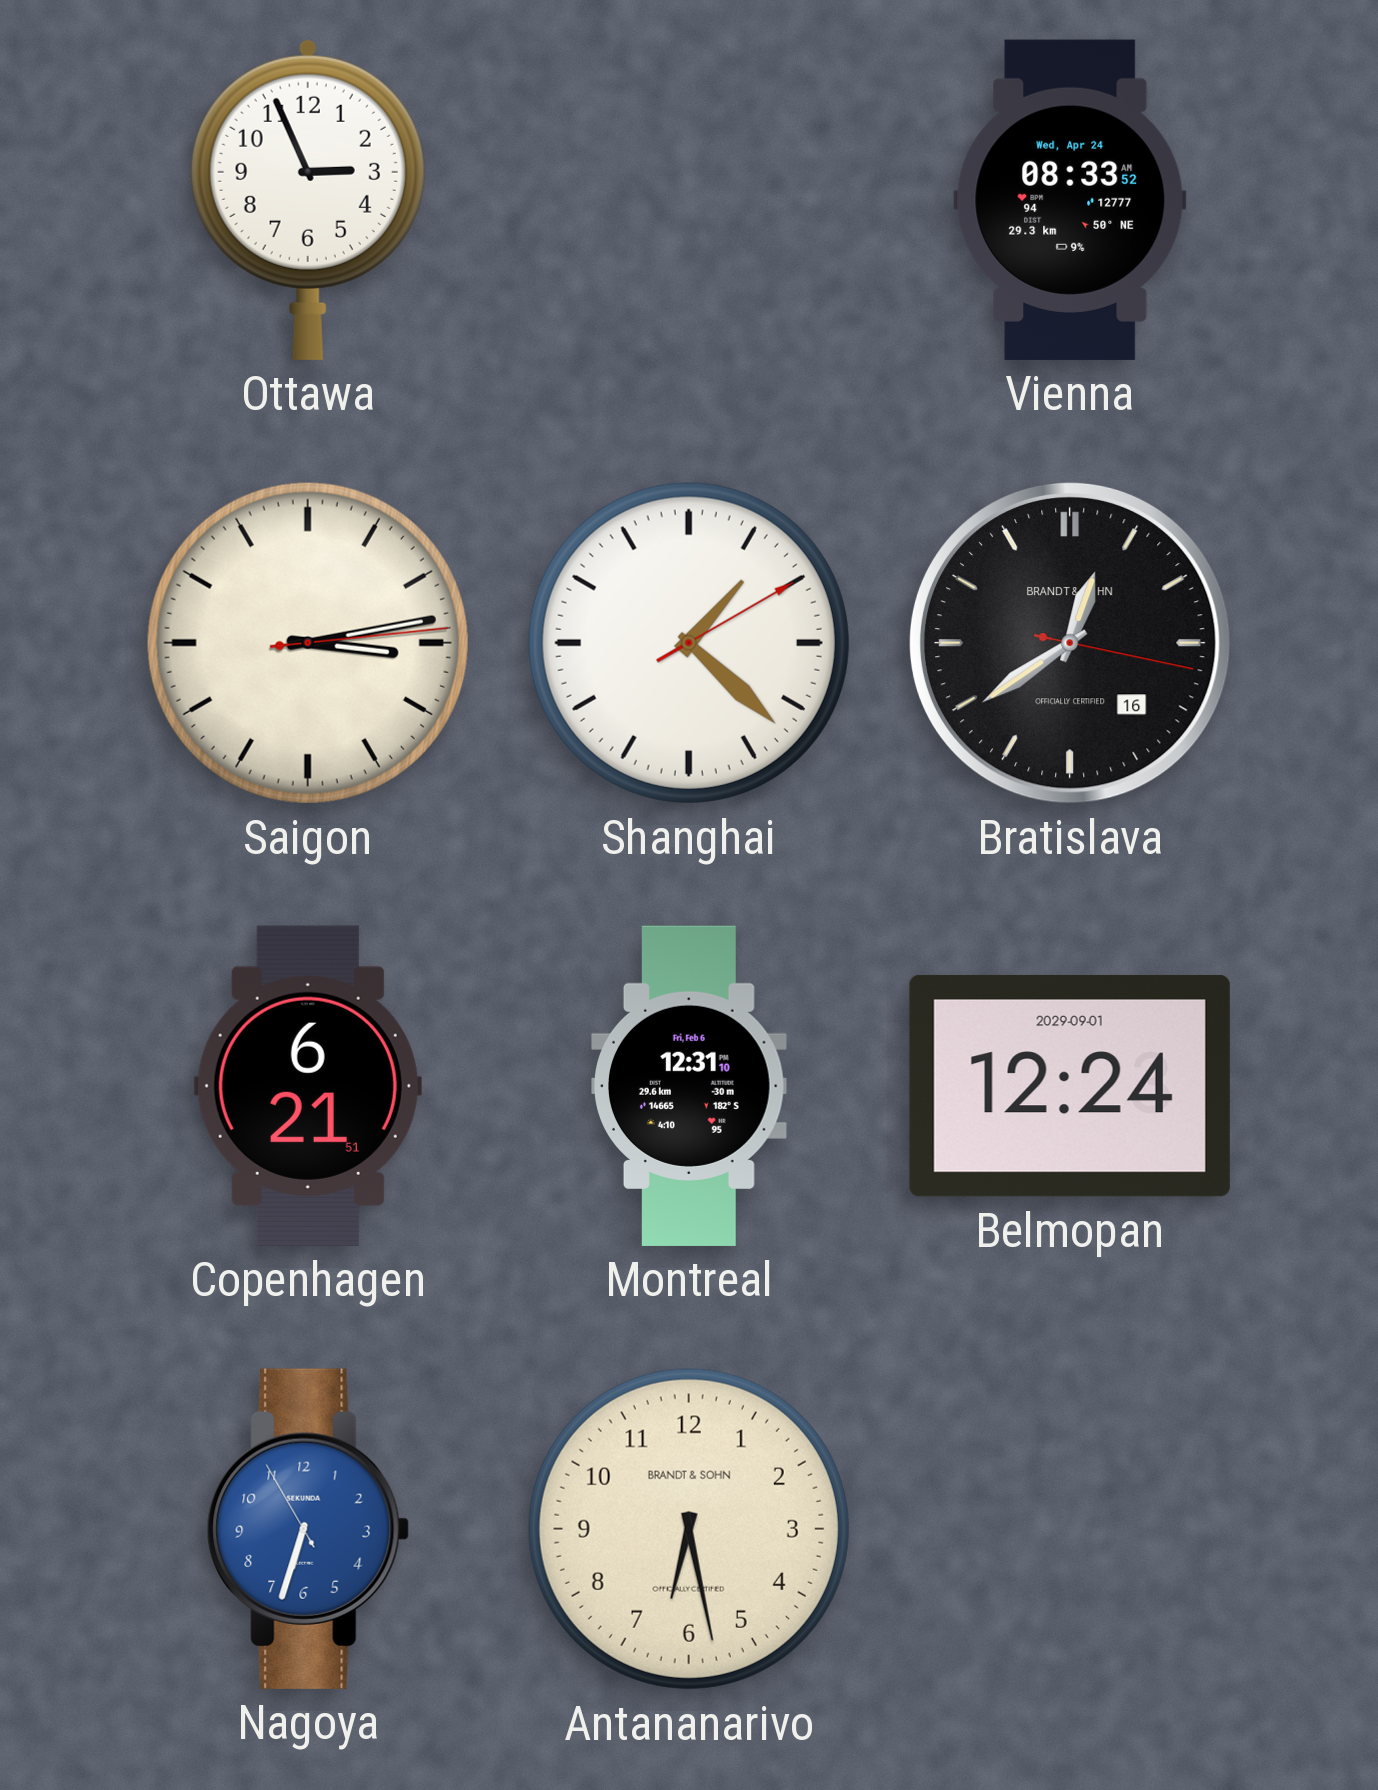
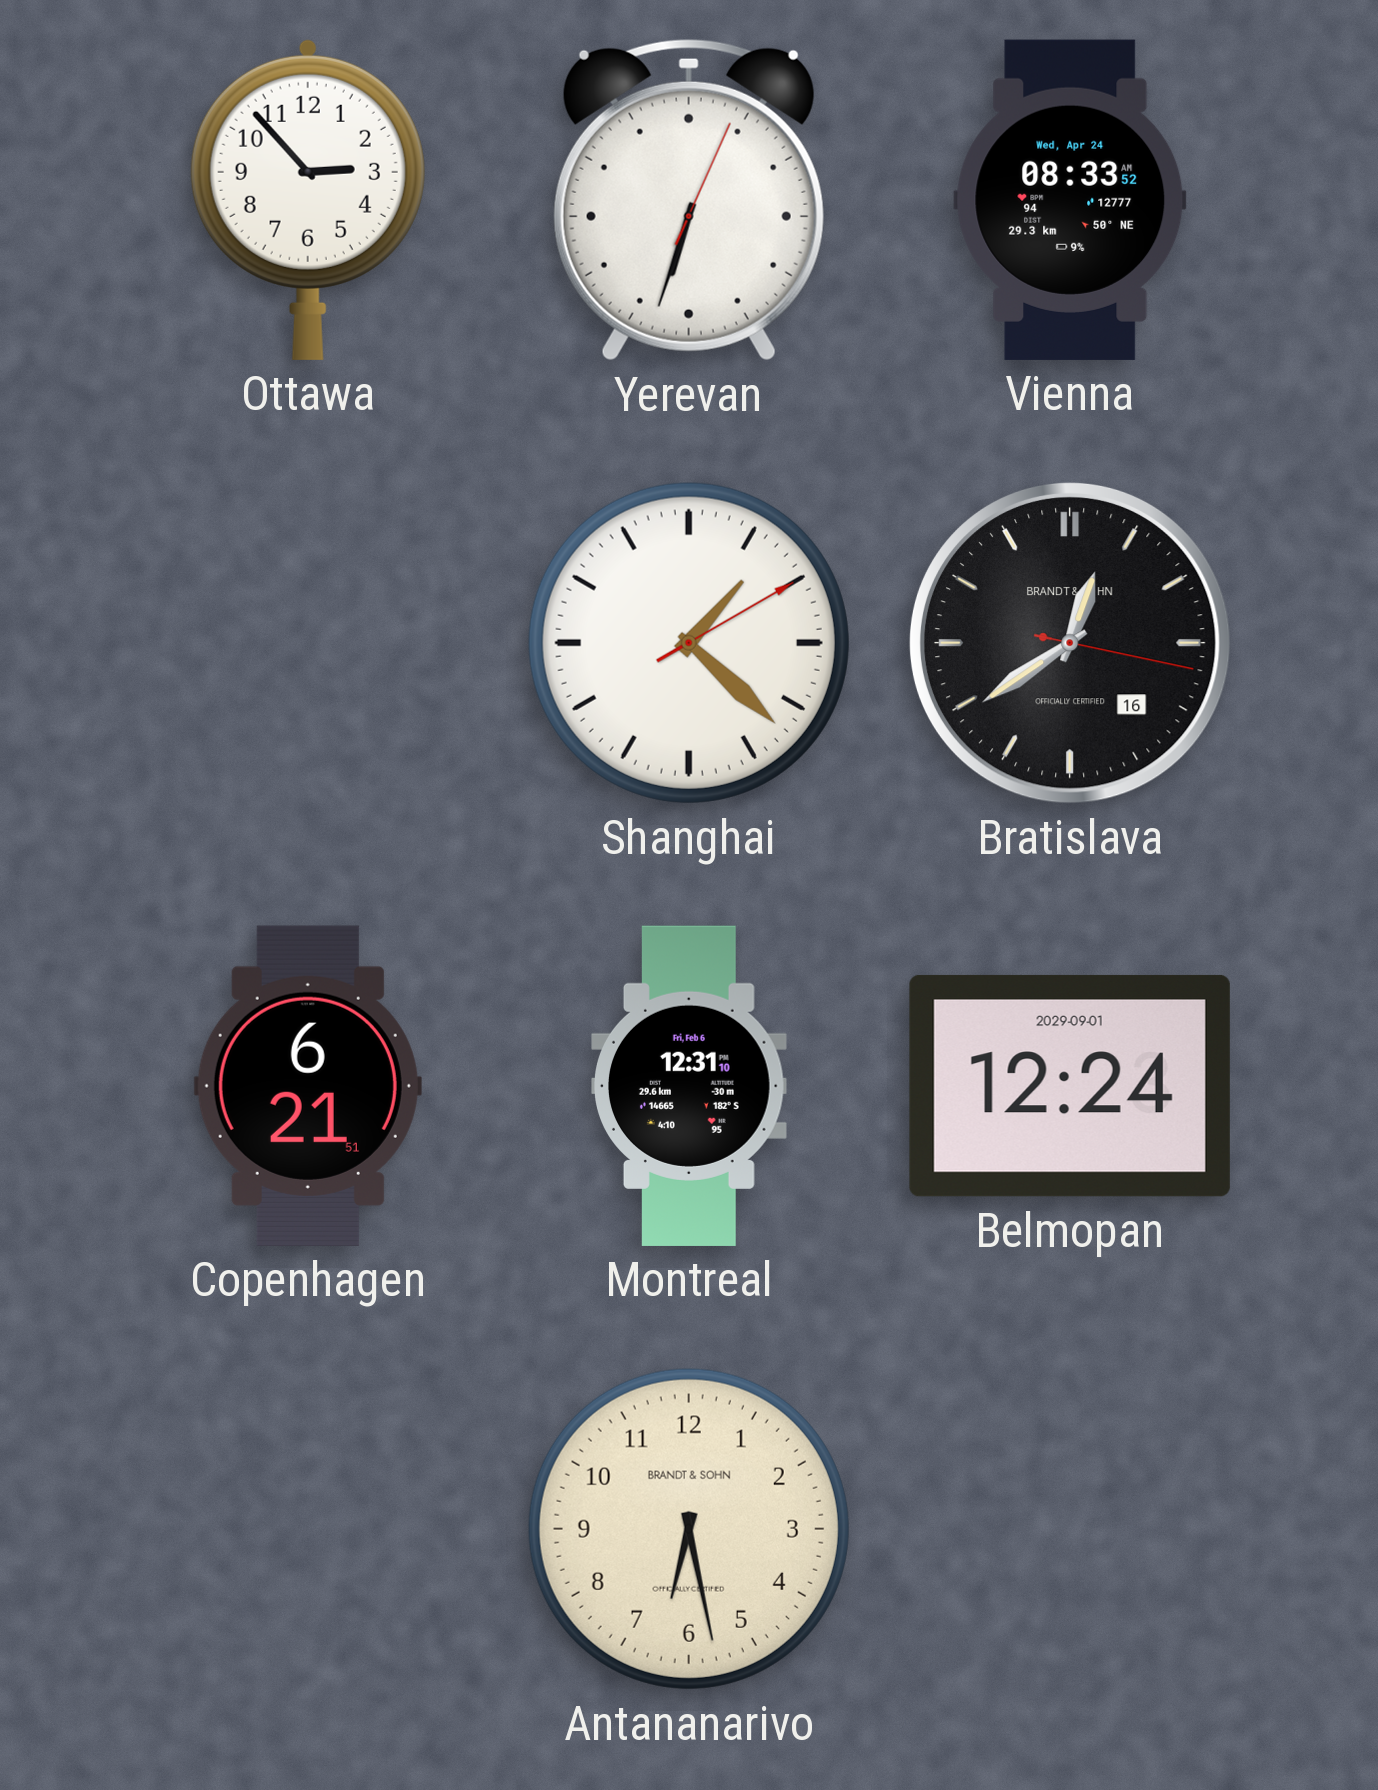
Ottawa: 2:56 -> 2:53
Yerevan: none -> 6:33
Saigon: 3:13 -> none
Nagoya: 6:32 -> none
